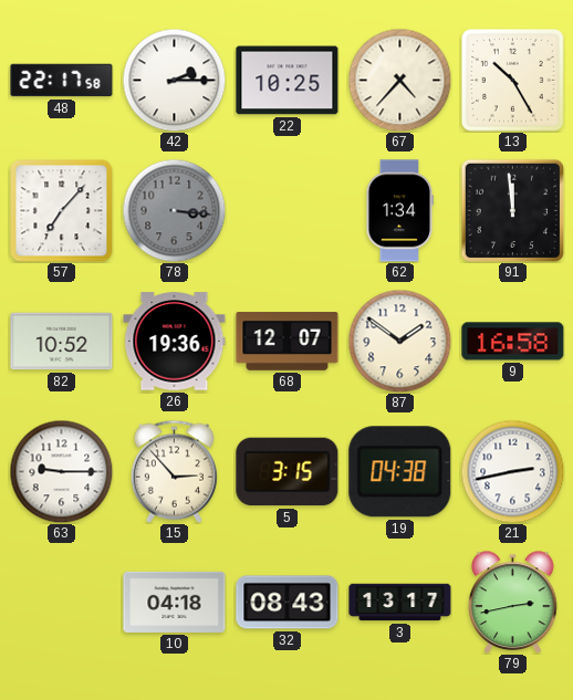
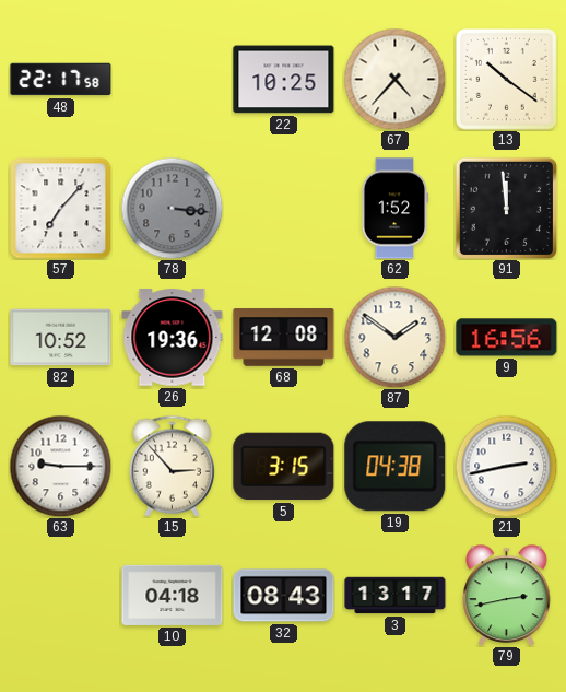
42: 2:15 -> none
13: 10:25 -> 10:21
62: 1:34 -> 1:52
68: 12:07 -> 12:08
9: 16:58 -> 16:56
